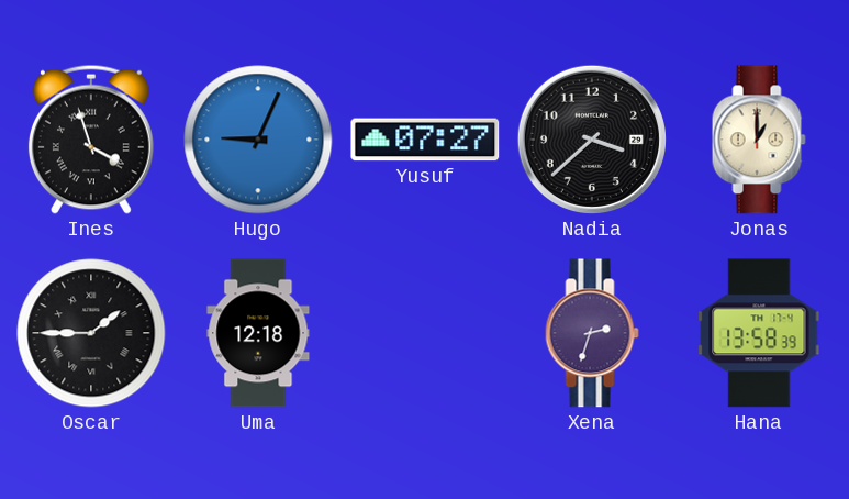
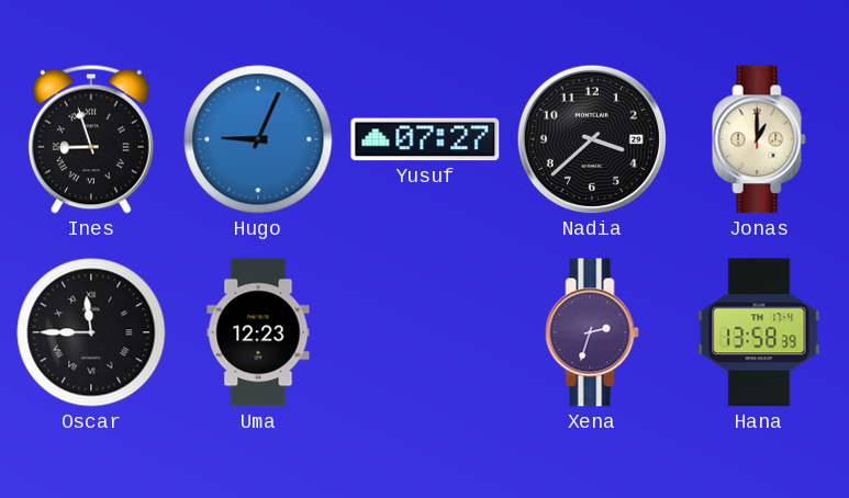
Ines: 3:57 -> 8:57
Oscar: 1:45 -> 11:45
Uma: 12:18 -> 12:23
